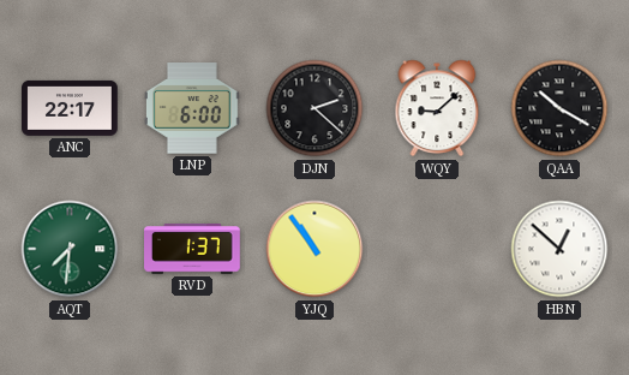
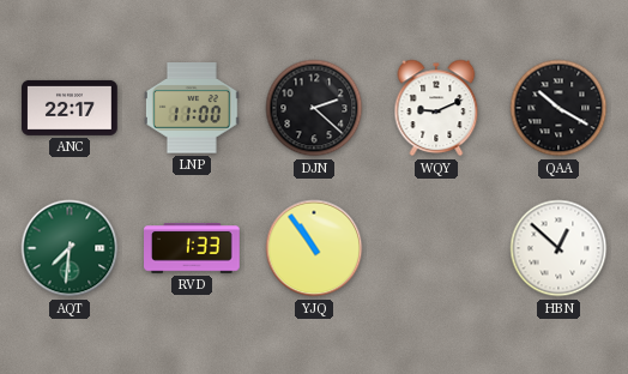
LNP: 6:00 -> 11:00
WQY: 9:08 -> 9:11
RVD: 1:37 -> 1:33
